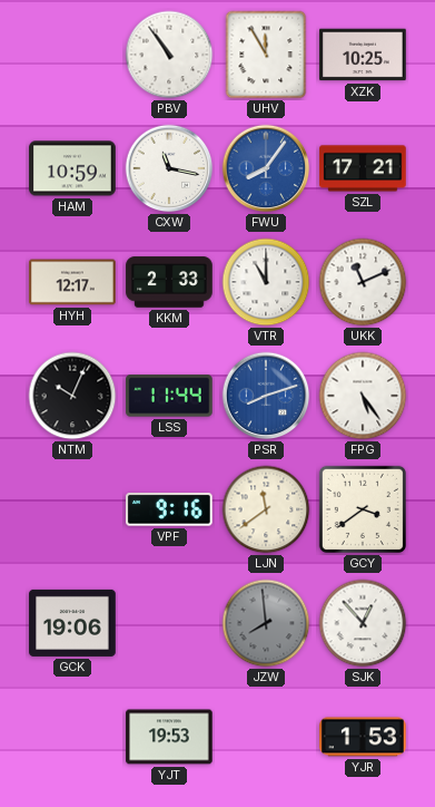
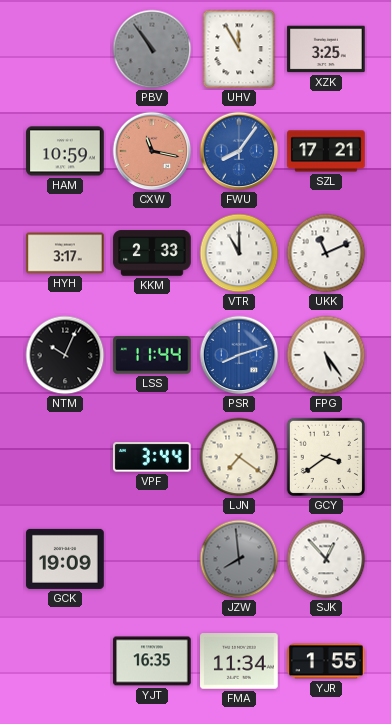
PBV dial: white -> grey
XZK: 10:25 -> 3:25
CXW dial: white -> salmon
HYH: 12:17 -> 3:17
VPF: 9:16 -> 3:44
LJN: 11:39 -> 7:21
GCK: 19:06 -> 19:09
YJT: 19:53 -> 16:35
FMA: none -> 11:34
YJR: 1:53 -> 1:55
